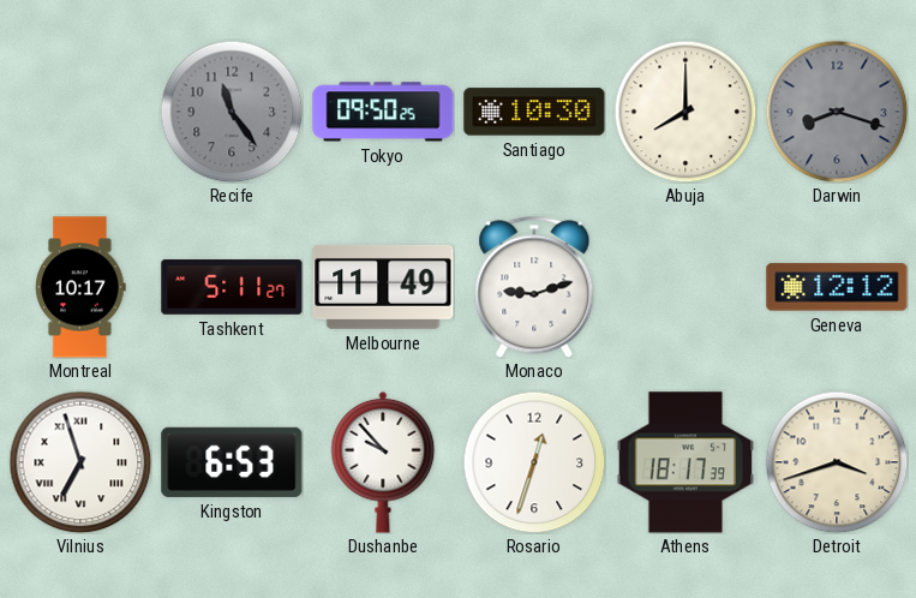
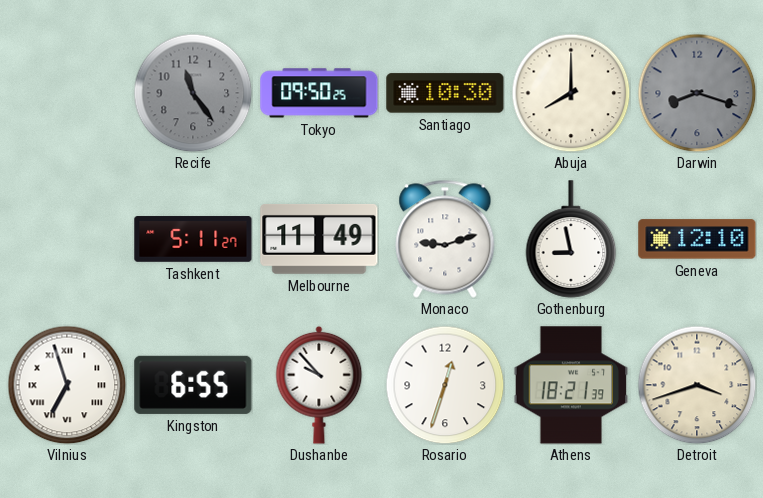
Montreal: 10:17 -> none
Gothenburg: none -> 8:58
Geneva: 12:12 -> 12:10
Kingston: 6:53 -> 6:55
Athens: 18:17 -> 18:21
